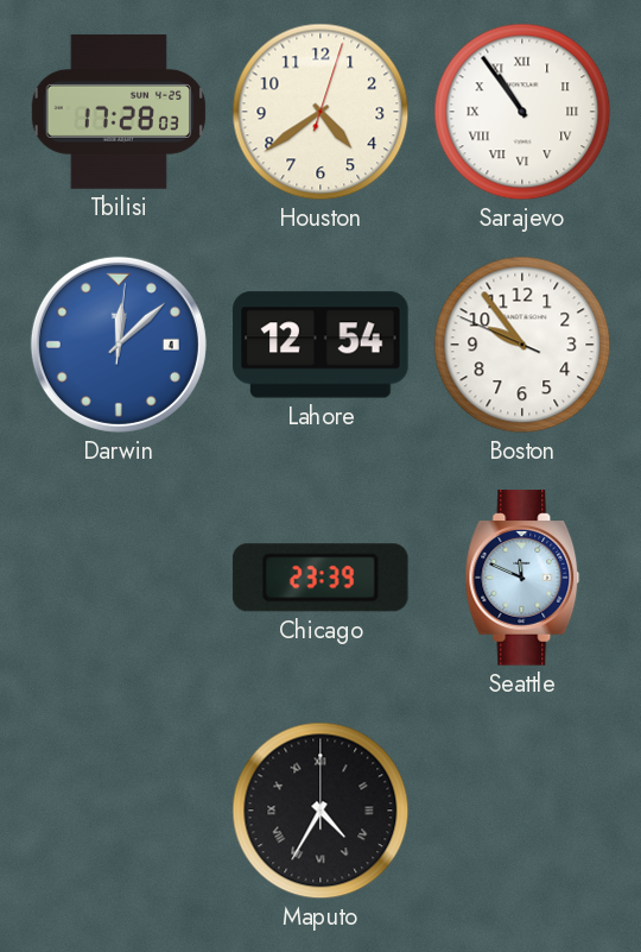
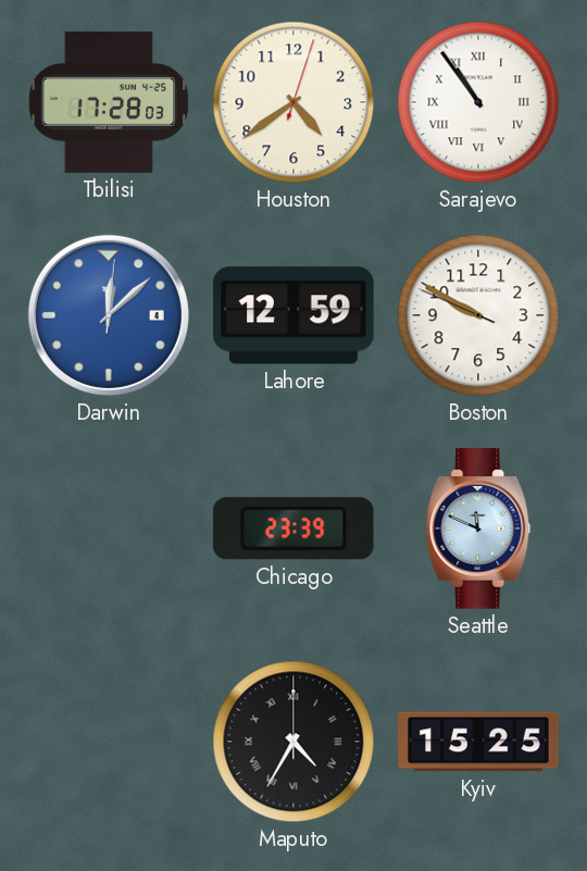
Lahore: 12:54 -> 12:59
Boston: 9:53 -> 9:49
Kyiv: none -> 15:25
